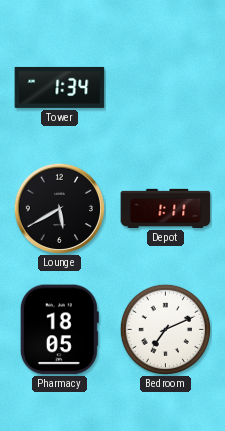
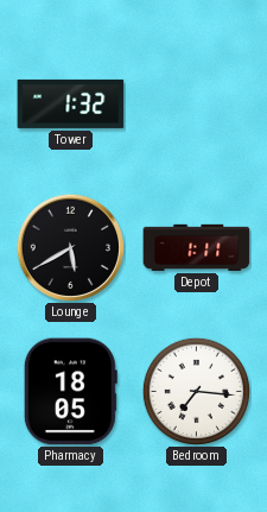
Tower: 1:34 -> 1:32
Bedroom: 7:11 -> 7:16
